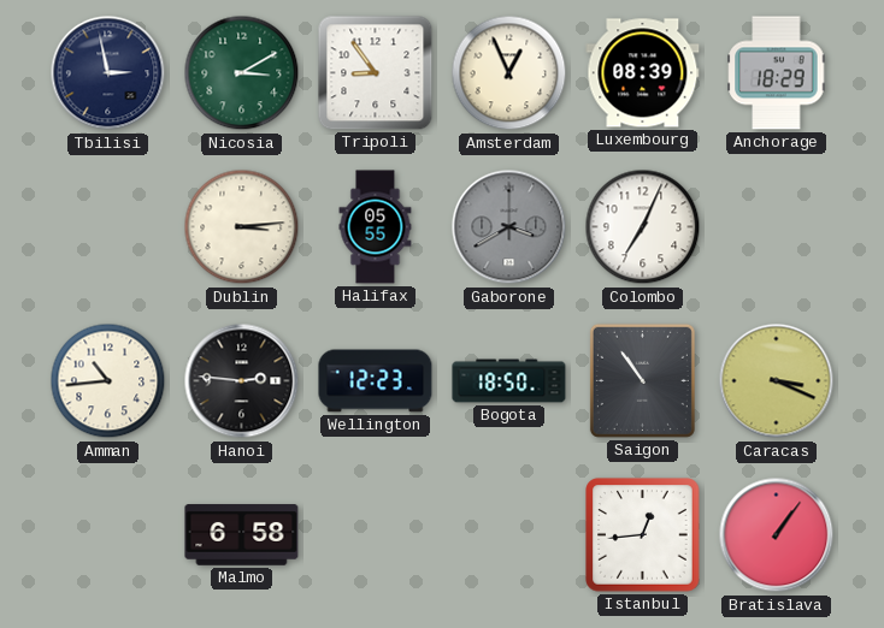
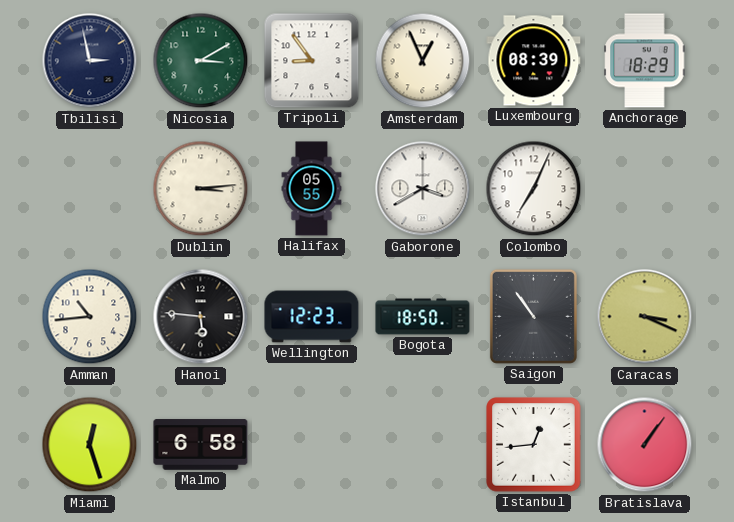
Gaborone dial: grey -> white
Hanoi: 2:46 -> 5:46
Miami: none -> 12:27
